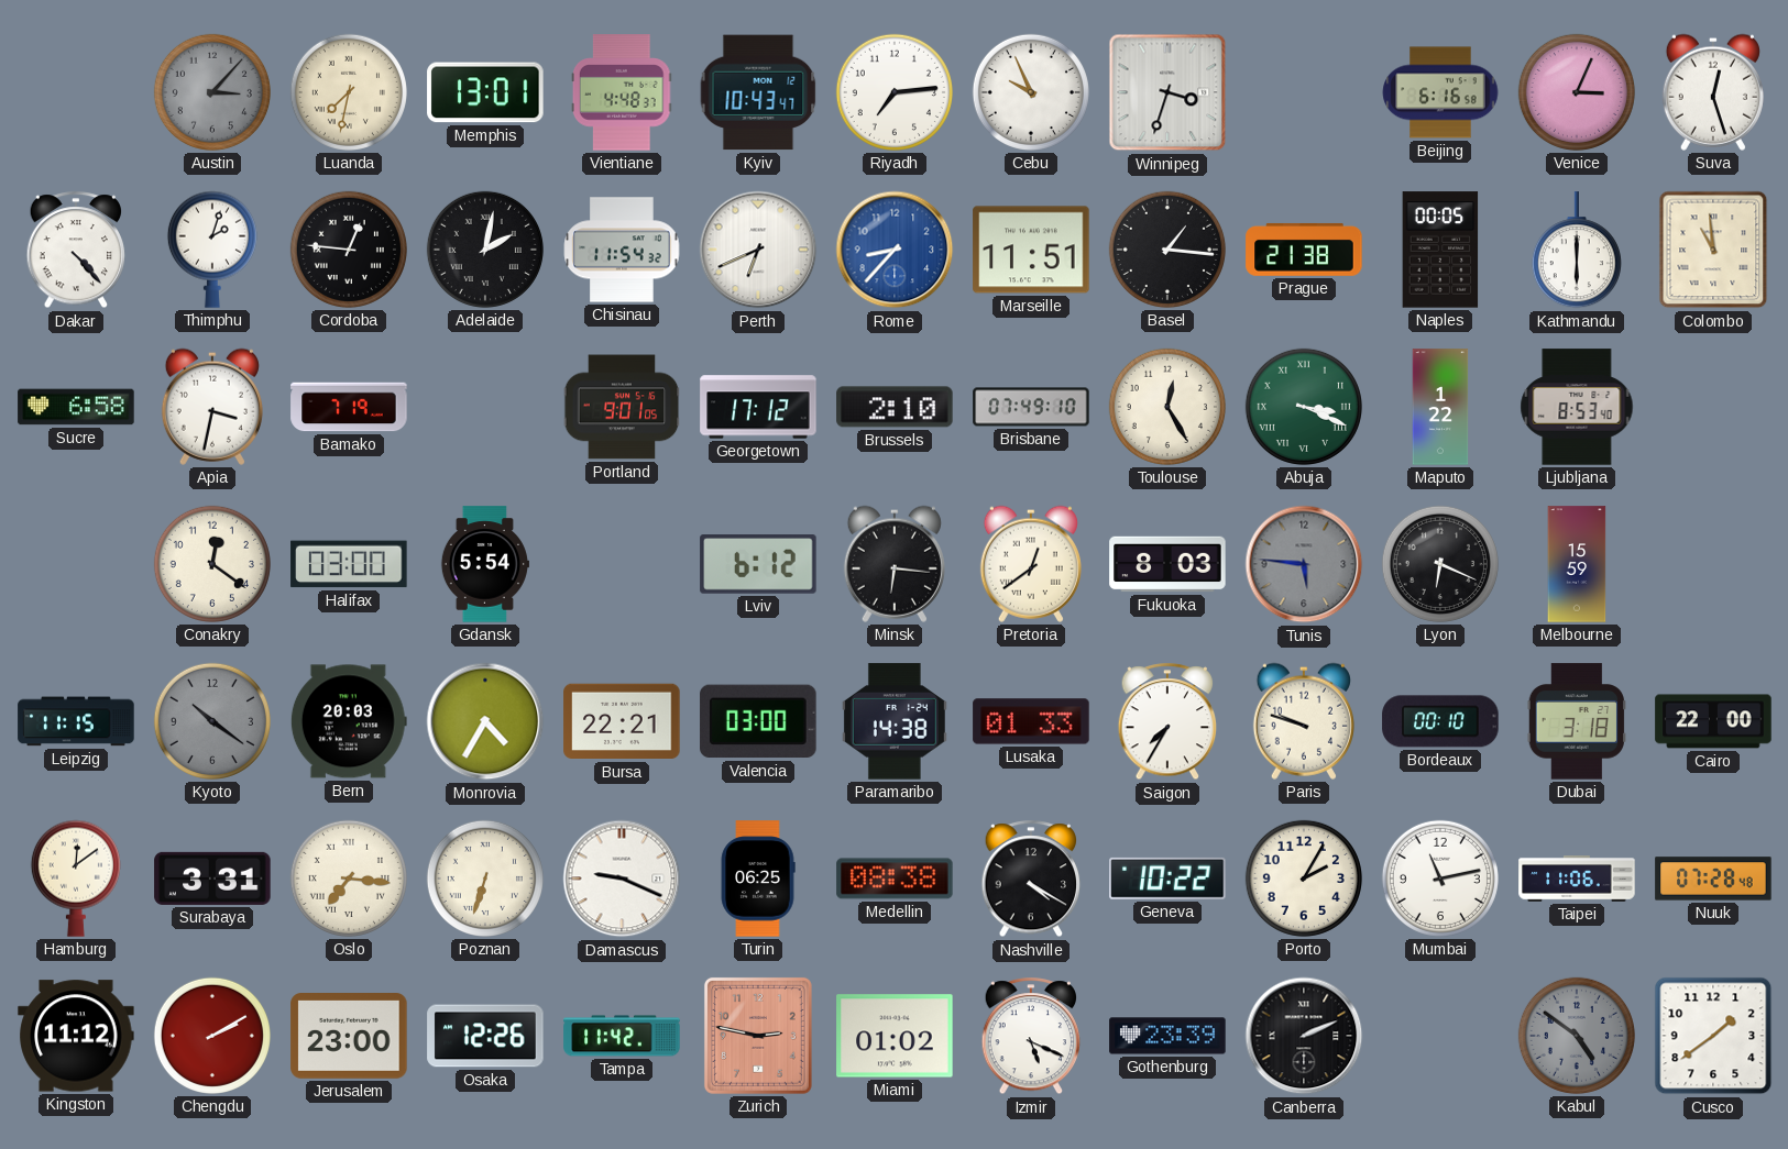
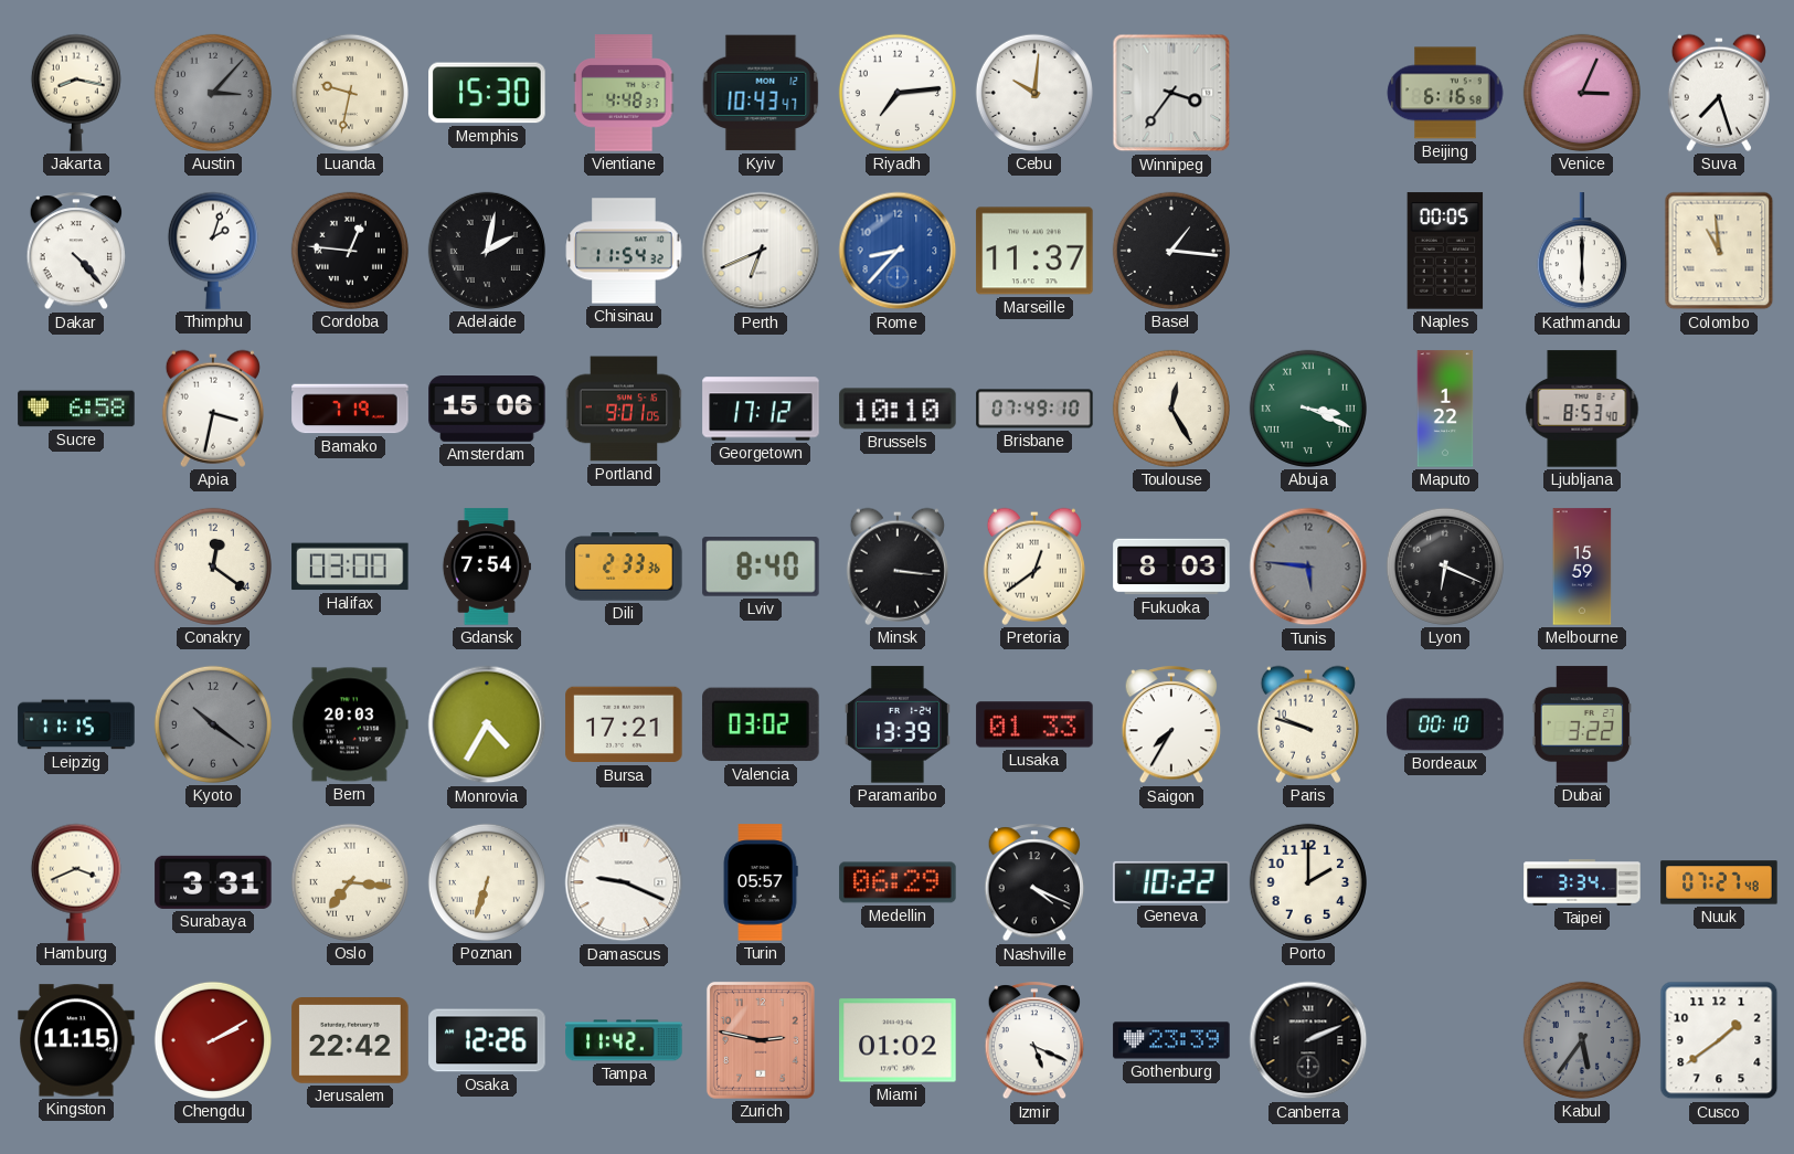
Jakarta: none -> 8:17
Luanda: 7:32 -> 9:32
Memphis: 13:01 -> 15:30
Cebu: 9:56 -> 10:01
Winnipeg: 3:33 -> 3:36
Suva: 12:27 -> 7:27
Marseille: 11:51 -> 11:37
Prague: 21:38 -> none
Amsterdam: none -> 15:06
Brussels: 2:10 -> 10:10
Gdansk: 5:54 -> 7:54
Dili: none -> 2:33
Lviv: 6:12 -> 8:40
Minsk: 6:16 -> 3:16
Bursa: 22:21 -> 17:21
Valencia: 03:00 -> 03:02
Paramaribo: 14:38 -> 13:39
Dubai: 3:18 -> 3:22
Cairo: 22:00 -> none
Hamburg: 12:09 -> 3:41
Turin: 06:25 -> 05:57
Medellin: 08:38 -> 06:29
Nashville: 4:20 -> 4:19
Porto: 2:05 -> 2:00
Mumbai: 11:13 -> none
Taipei: 11:06 -> 3:34
Nuuk: 07:28 -> 07:27
Kingston: 11:12 -> 11:15
Jerusalem: 23:00 -> 22:42
Kabul: 4:51 -> 5:36
